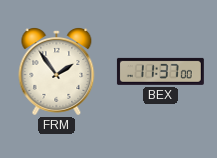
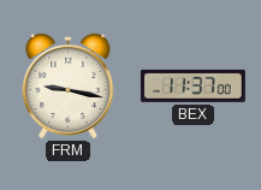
FRM: 1:54 -> 9:17
